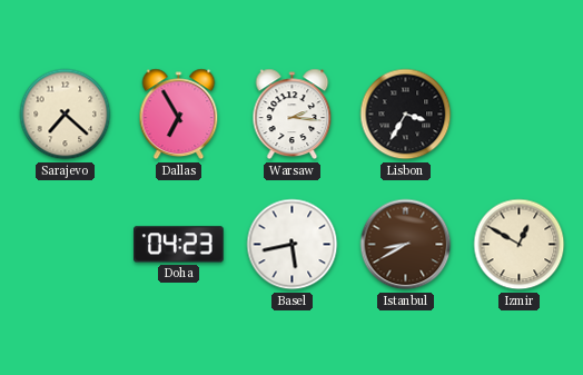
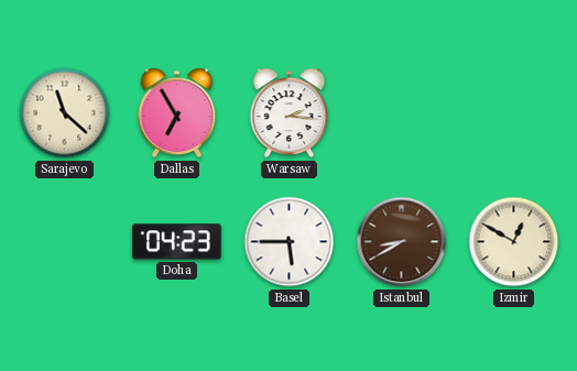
Sarajevo: 7:22 -> 11:22
Lisbon: 3:35 -> none
Basel: 5:43 -> 5:45
